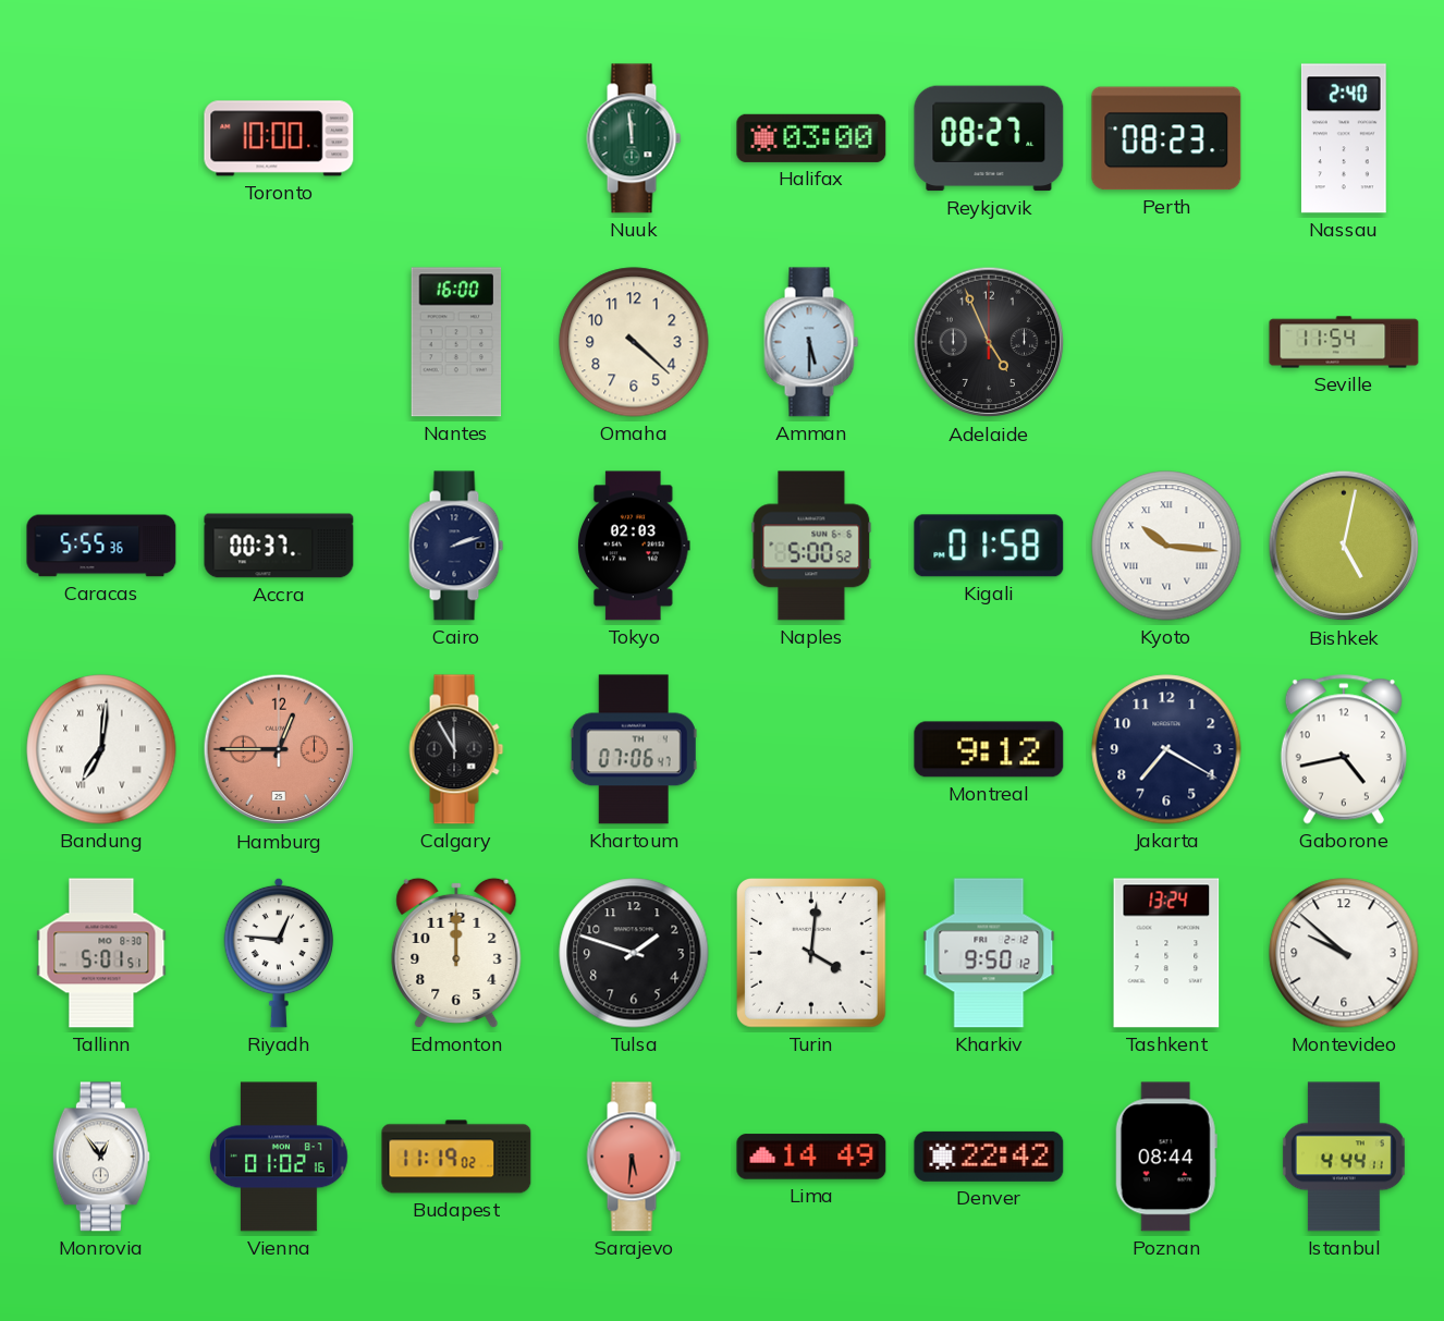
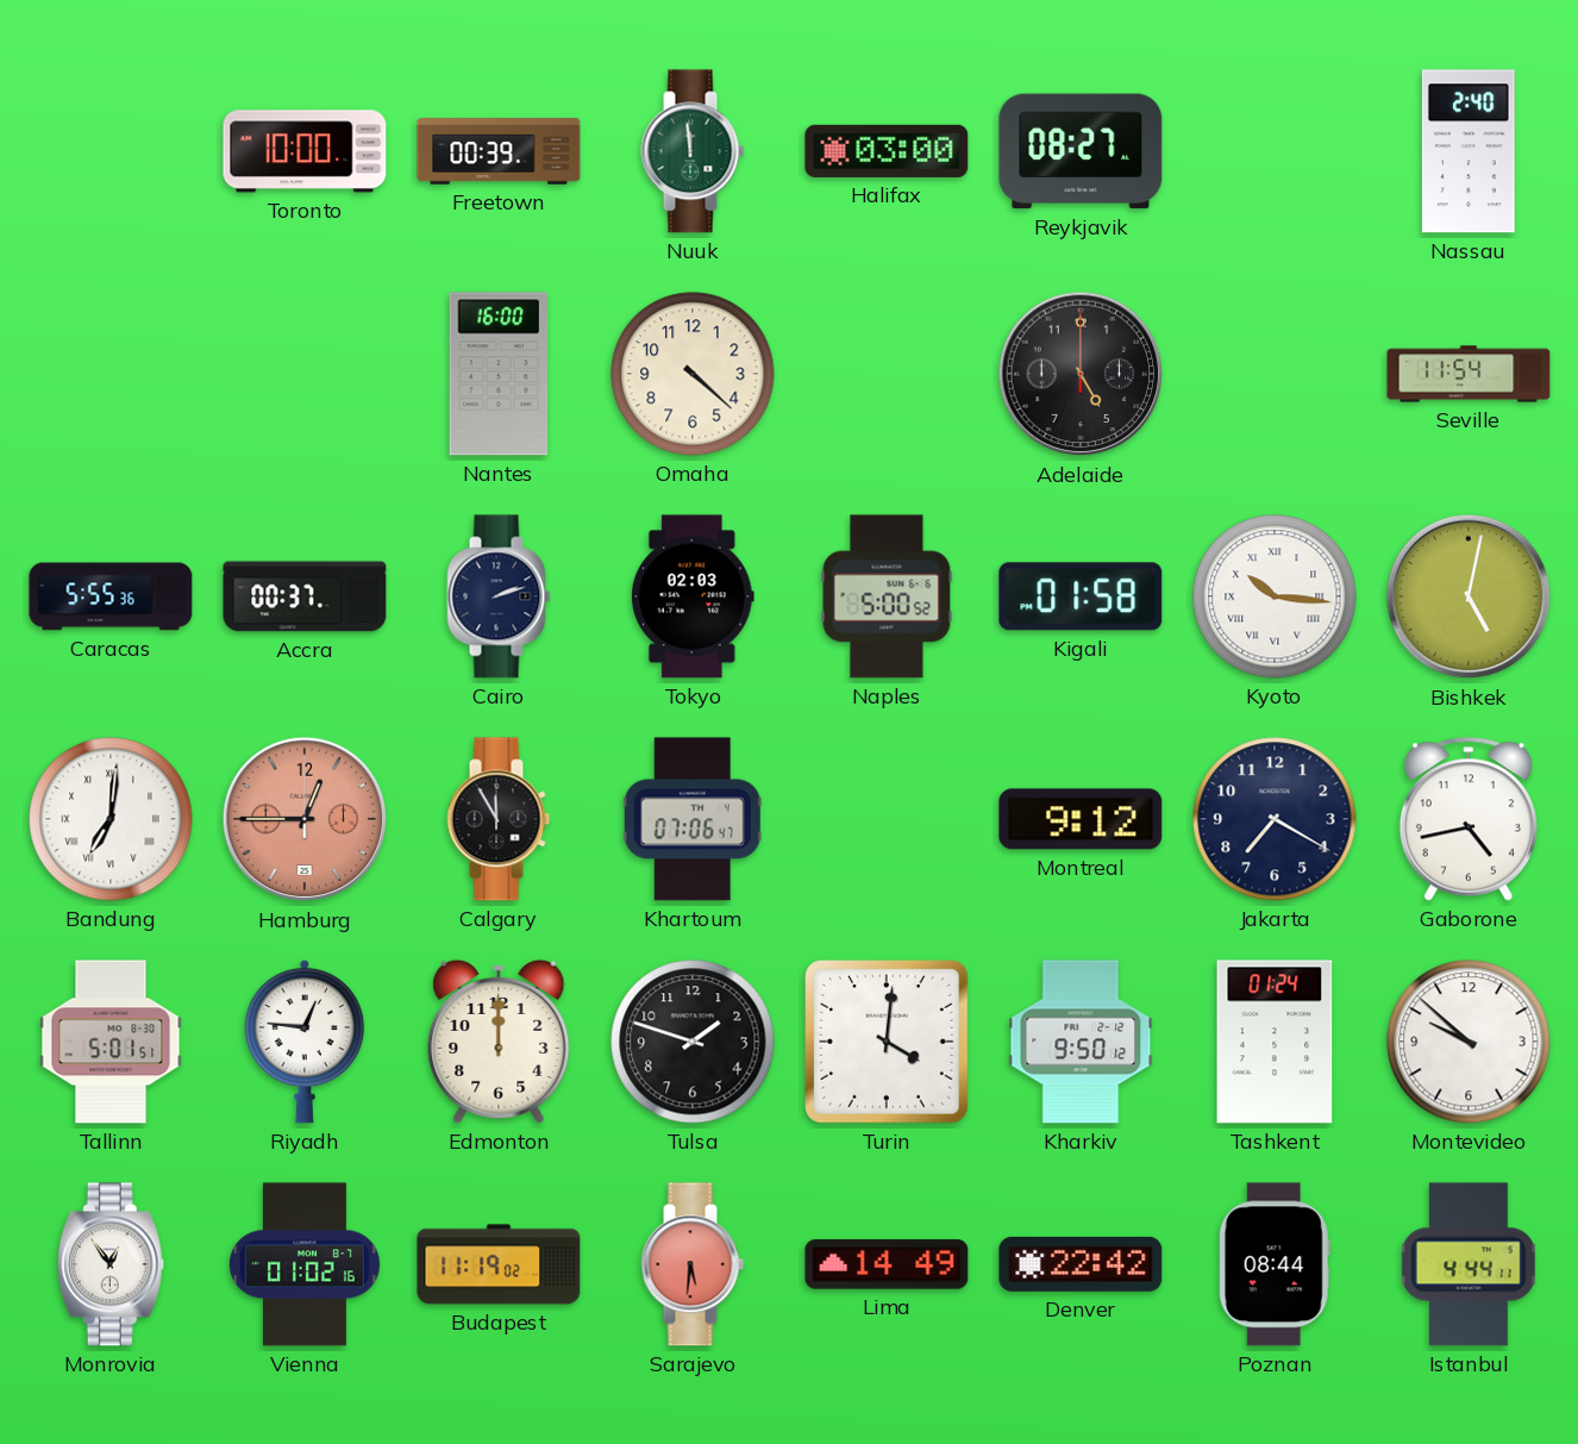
Freetown: none -> 00:39
Perth: 08:23 -> none
Amman: 5:30 -> none
Adelaide: 4:56 -> 5:00
Tashkent: 13:24 -> 01:24
